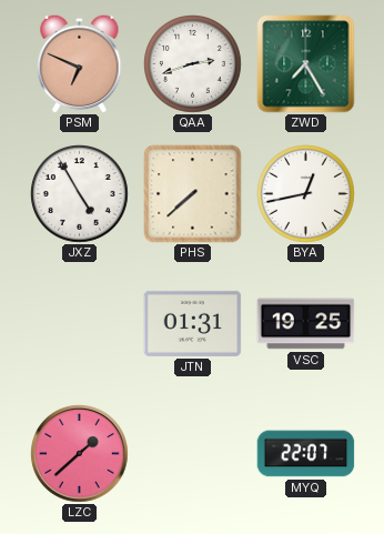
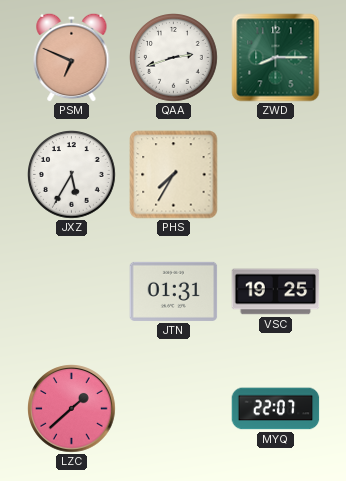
ZWD: 7:25 -> 8:15
JXZ: 4:55 -> 5:35
PHS: 7:38 -> 7:35
BYA: 12:43 -> none
